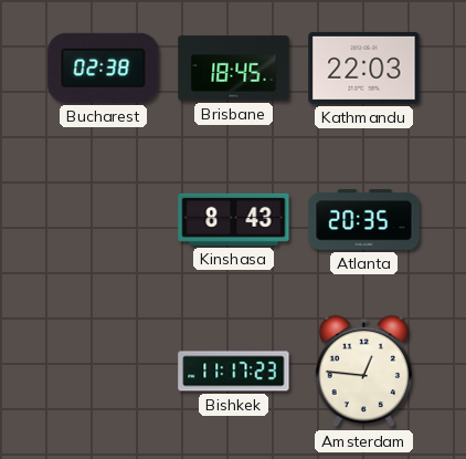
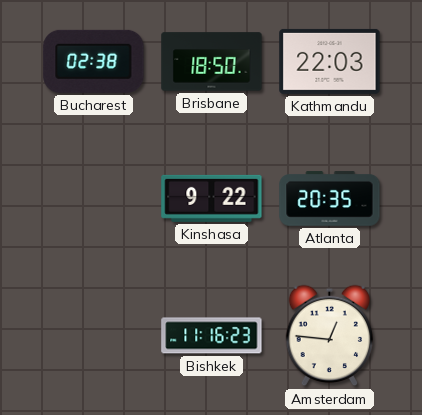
Brisbane: 18:45 -> 18:50
Kinshasa: 8:43 -> 9:22
Bishkek: 11:17 -> 11:16
